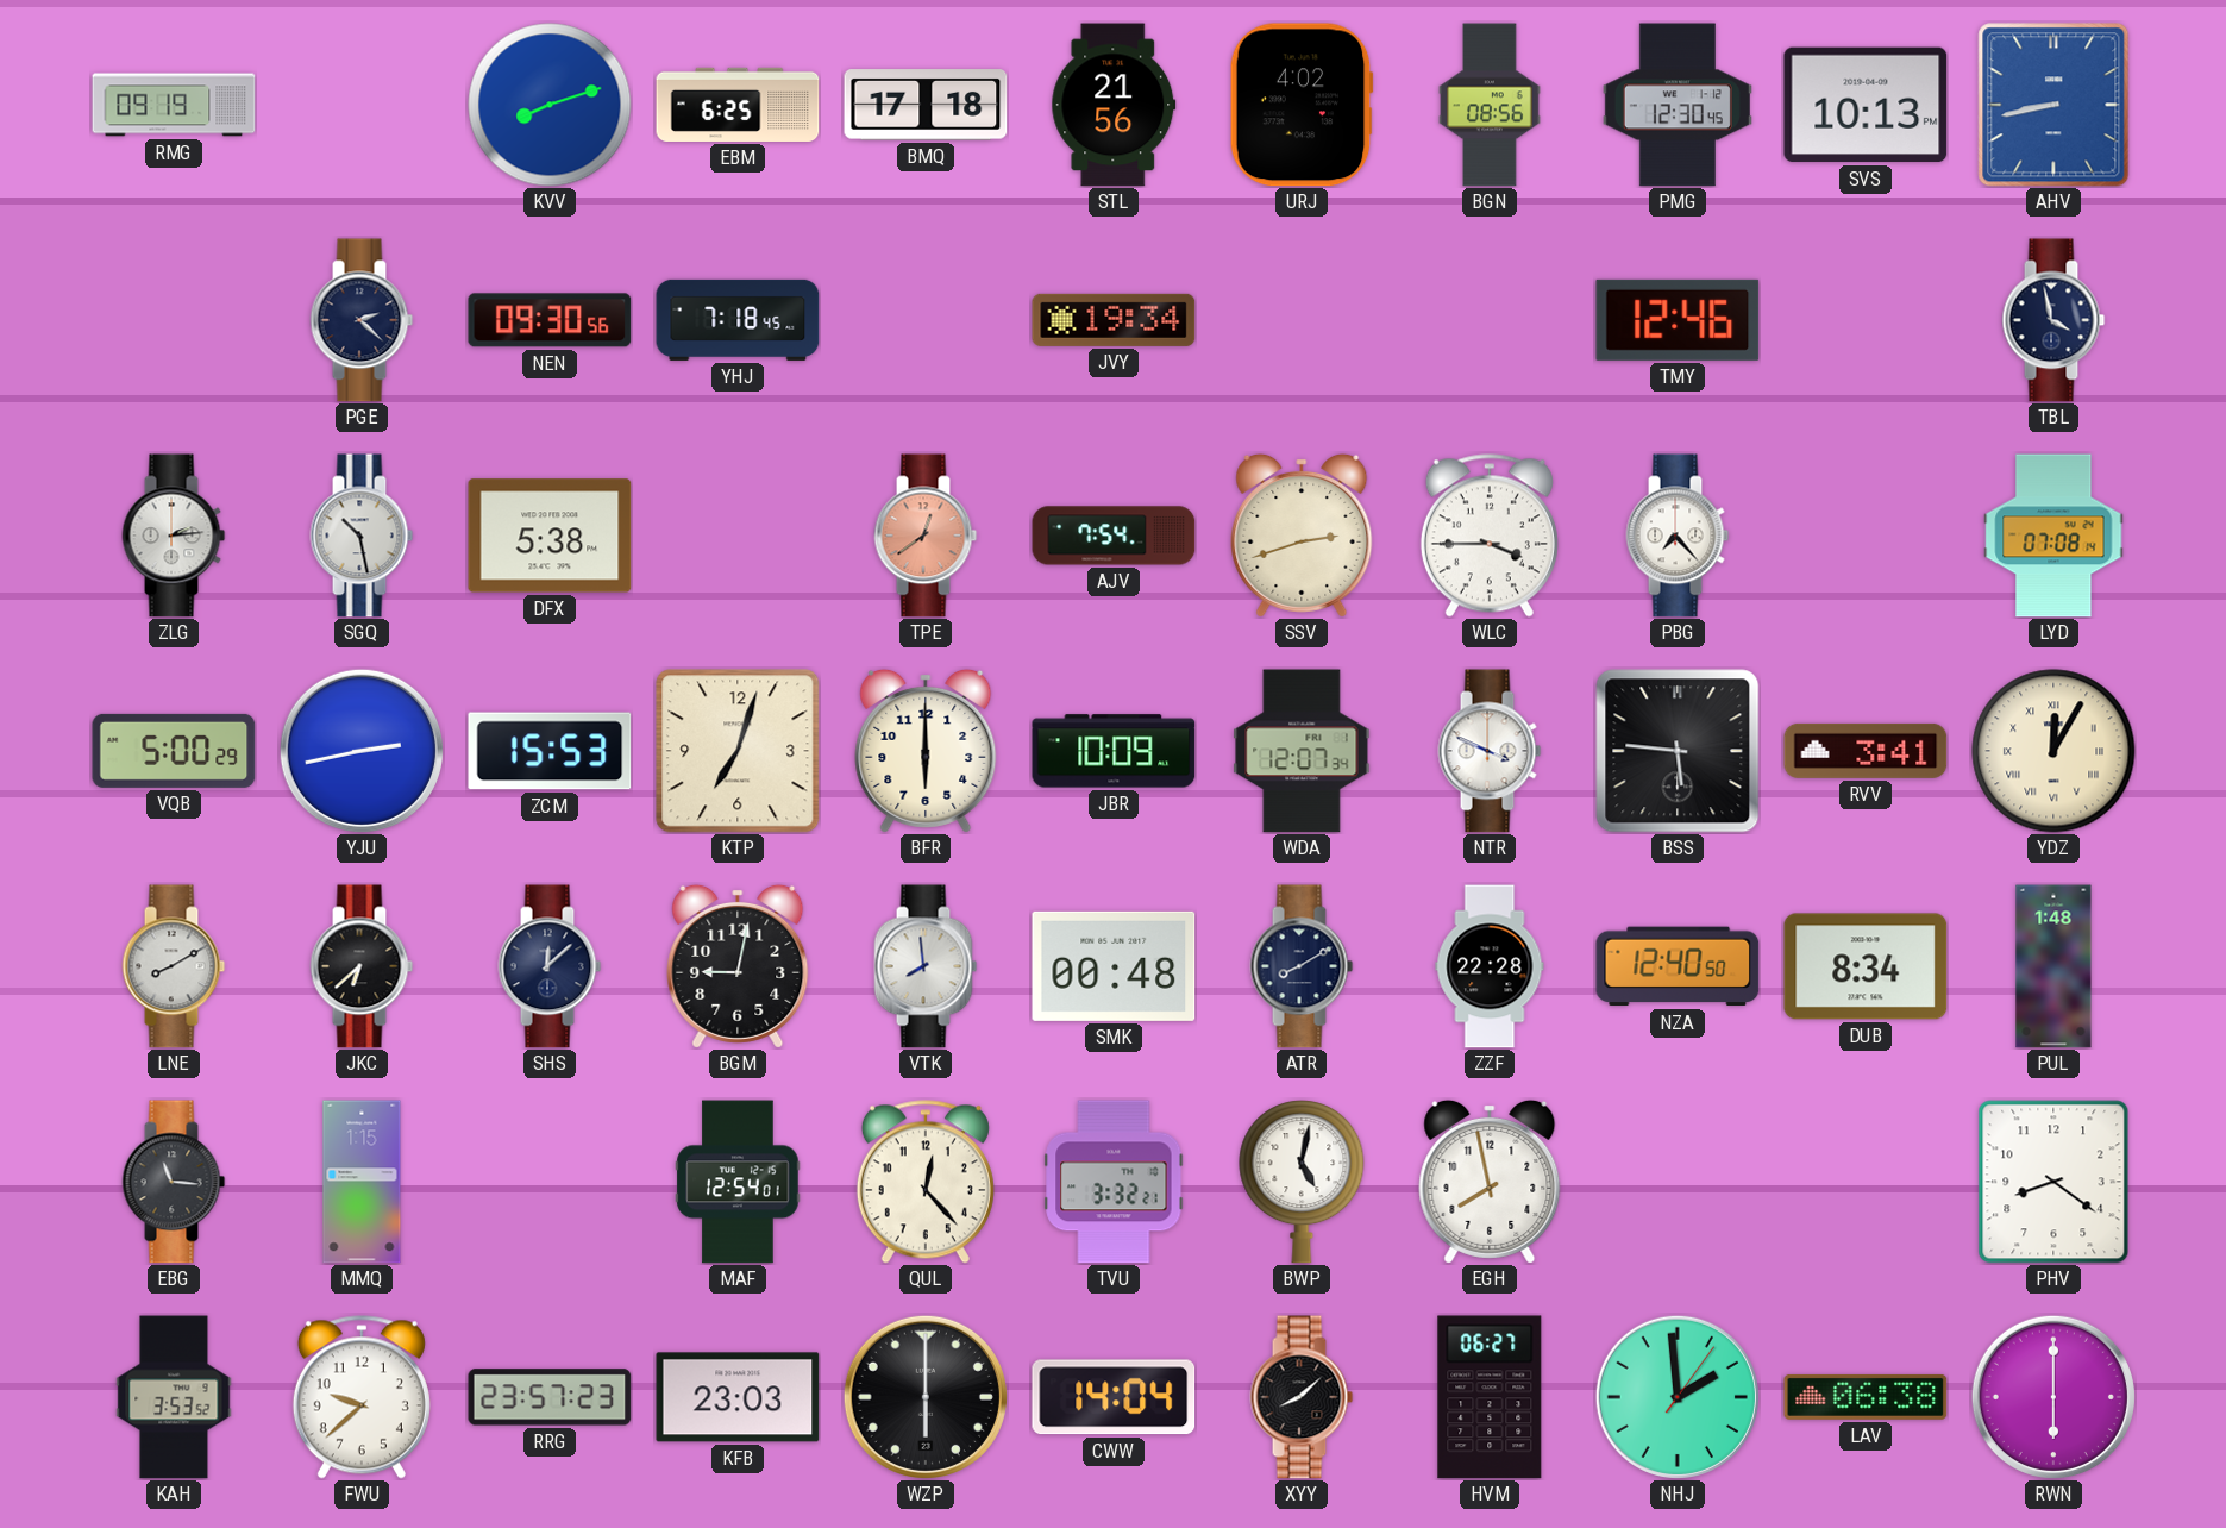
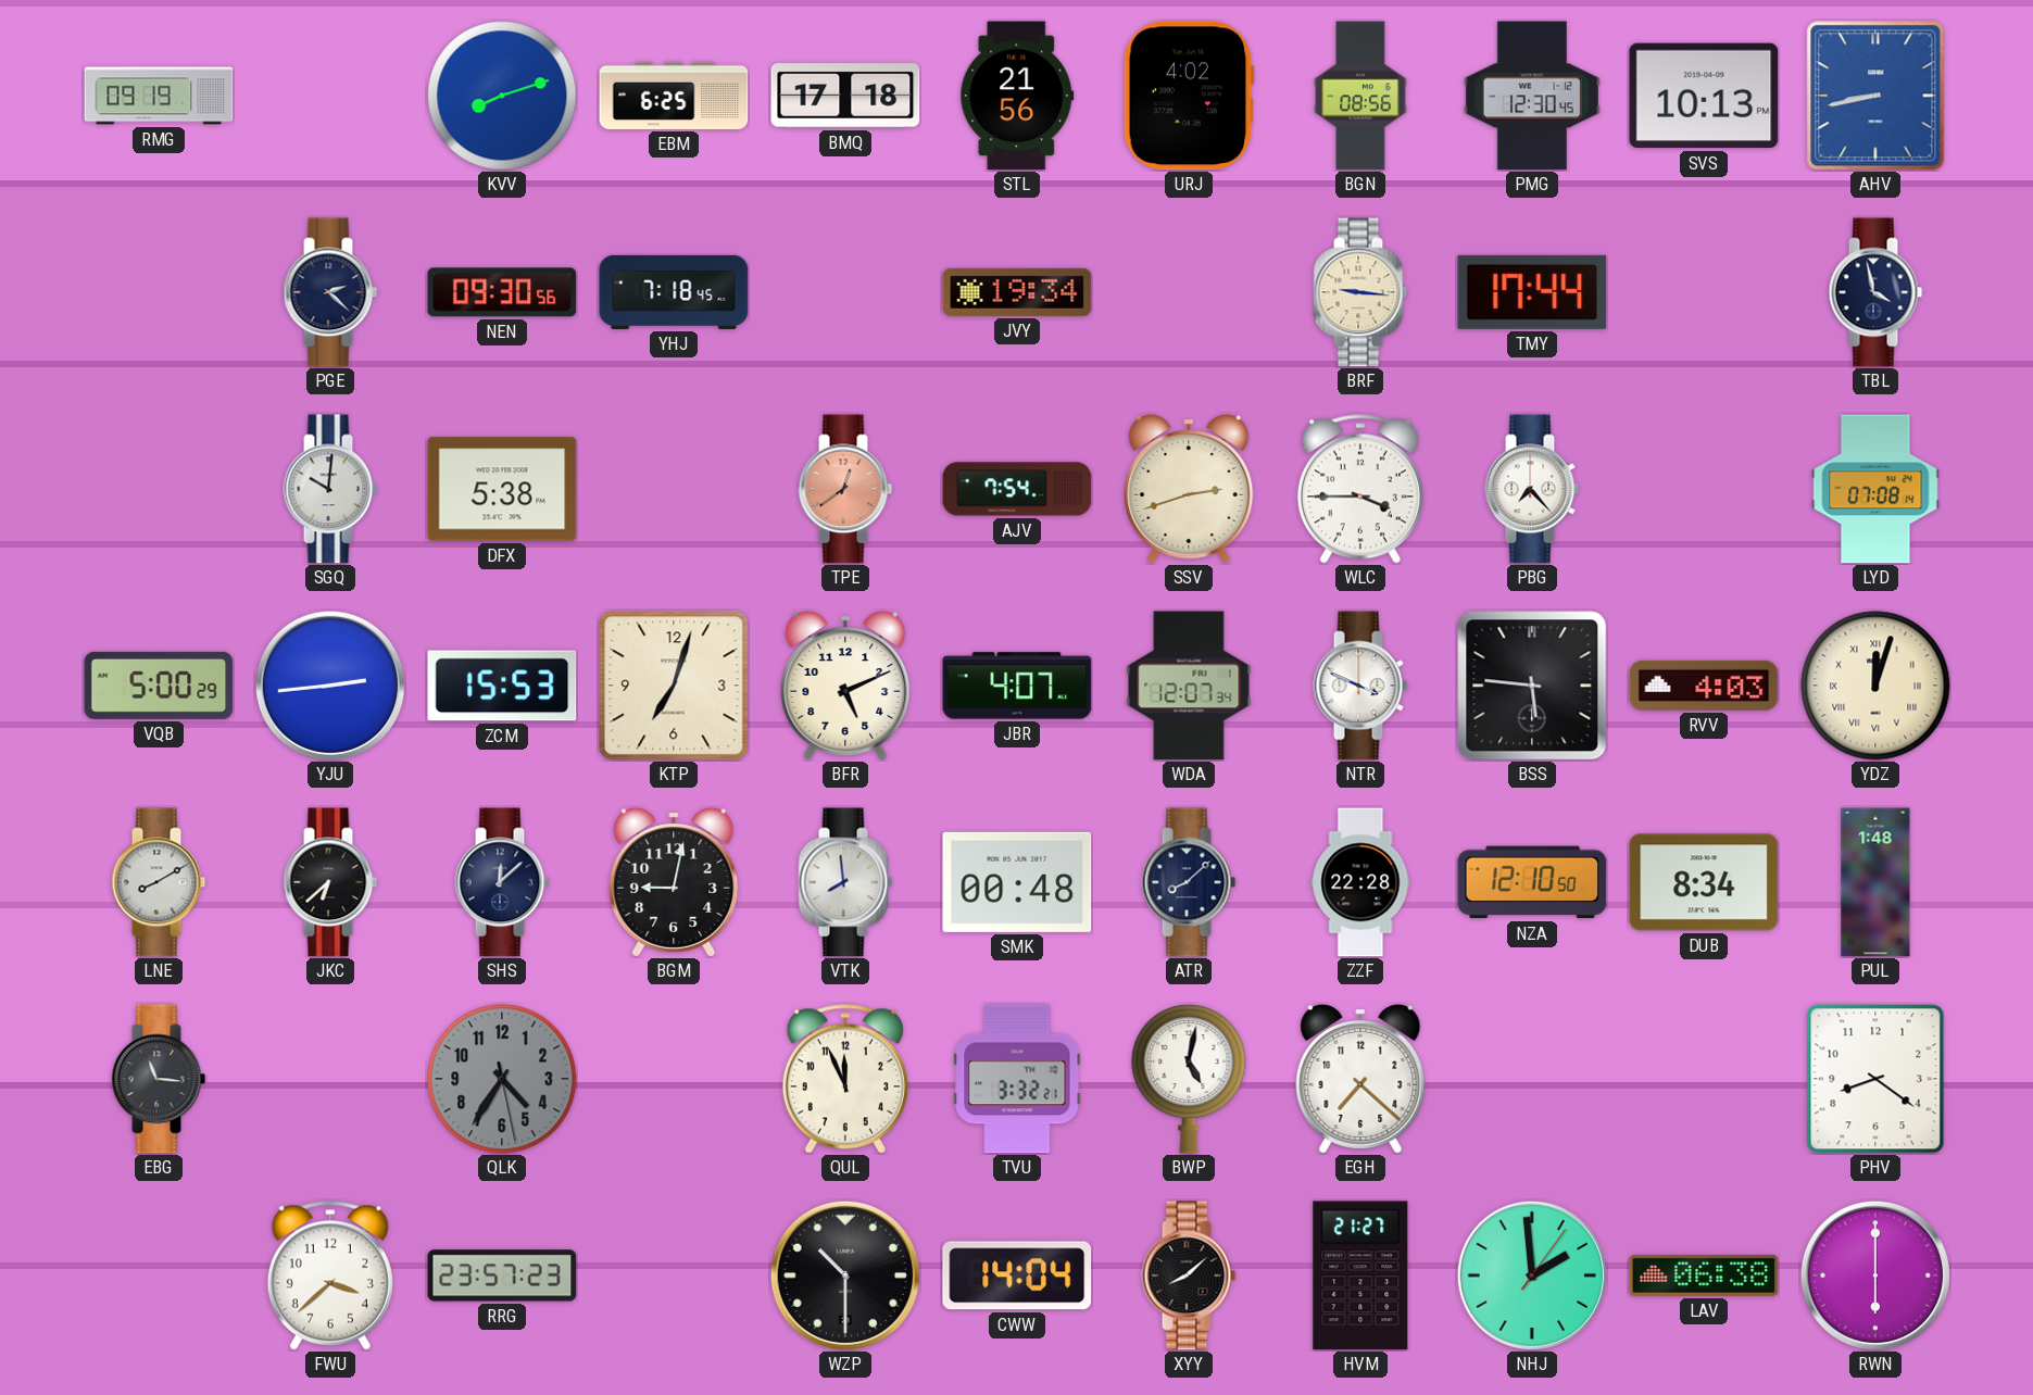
BRF: none -> 9:16
TMY: 12:46 -> 17:44
ZLG: 2:14 -> none
SGQ: 10:28 -> 10:01
YJU: 2:43 -> 2:44
BFR: 6:00 -> 5:11
JBR: 10:09 -> 4:07
RVV: 3:41 -> 4:03
YDZ: 12:05 -> 12:03
ATR: 8:10 -> 8:08
NZA: 12:40 -> 12:10
MMQ: 1:15 -> none
QLK: none -> 4:35
MAF: 12:54 -> none
QUL: 12:23 -> 11:56
EGH: 7:58 -> 7:22
KAH: 3:53 -> none
FWU: 9:38 -> 3:38
KFB: 23:03 -> none
WZP: 6:00 -> 10:30
HVM: 06:27 -> 21:27
